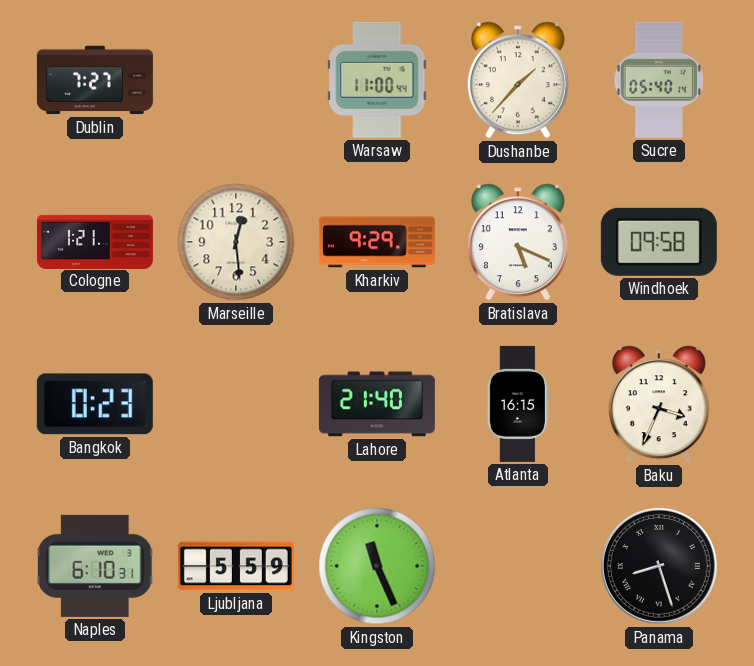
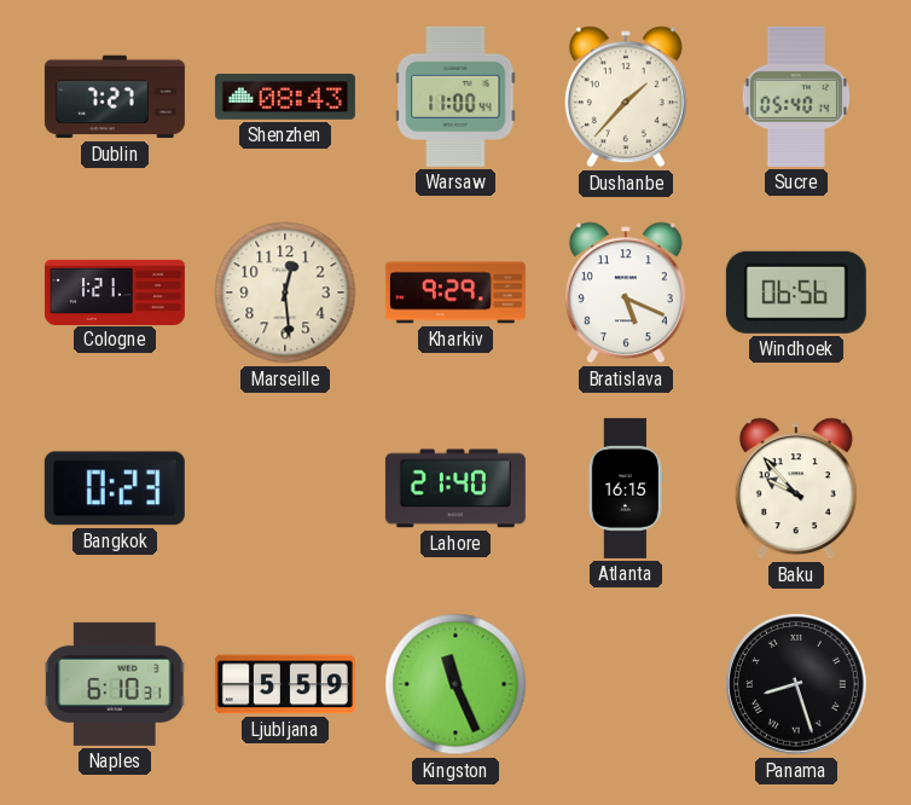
Shenzhen: none -> 08:43
Windhoek: 09:58 -> 06:56
Baku: 3:34 -> 9:53
